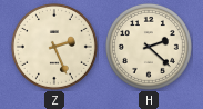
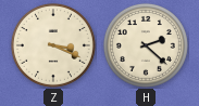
Z: 2:26 -> 3:19
